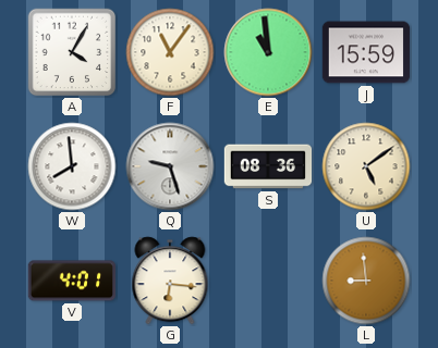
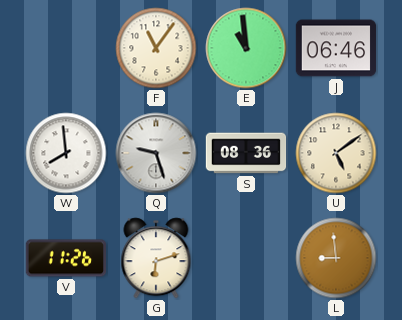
A: 4:05 -> none
J: 15:59 -> 06:46
V: 4:01 -> 11:26
G: 6:16 -> 6:12
